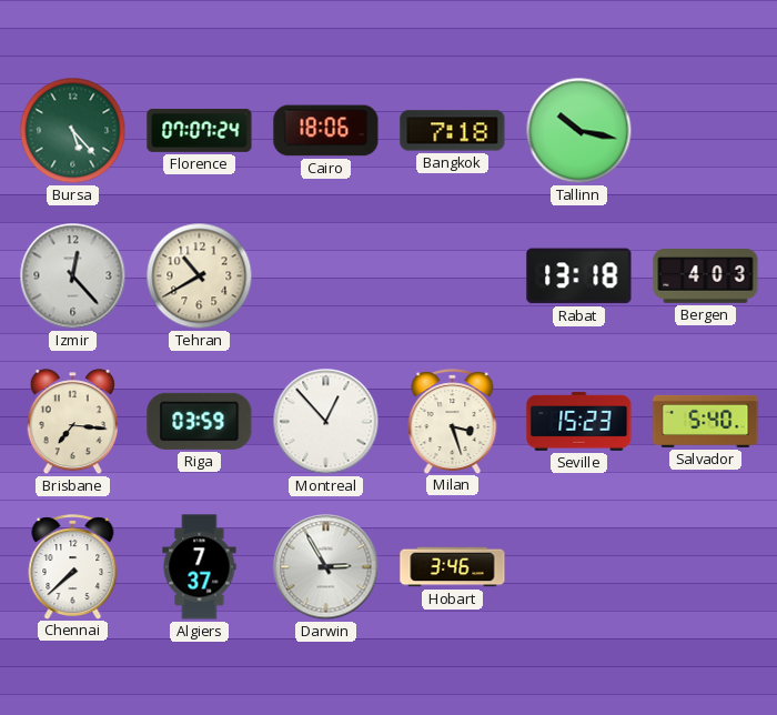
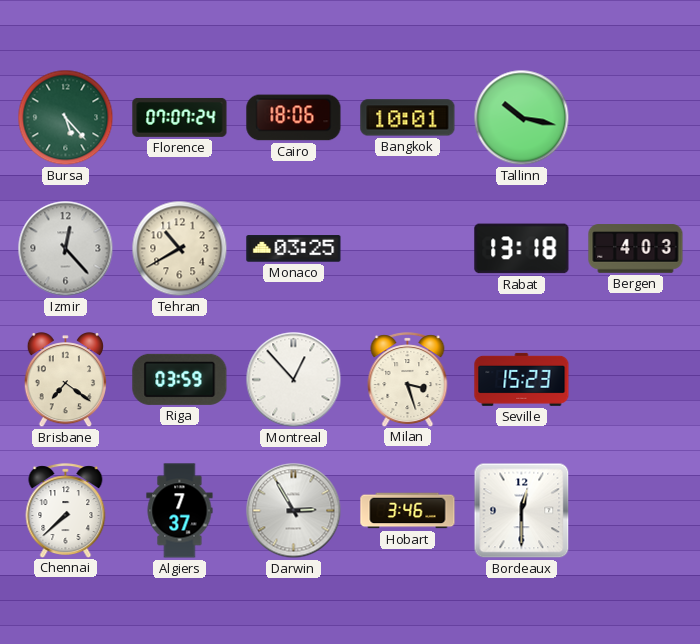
Bangkok: 7:18 -> 10:01
Monaco: none -> 03:25
Brisbane: 7:16 -> 7:21
Salvador: 5:40 -> none
Bordeaux: none -> 12:30
